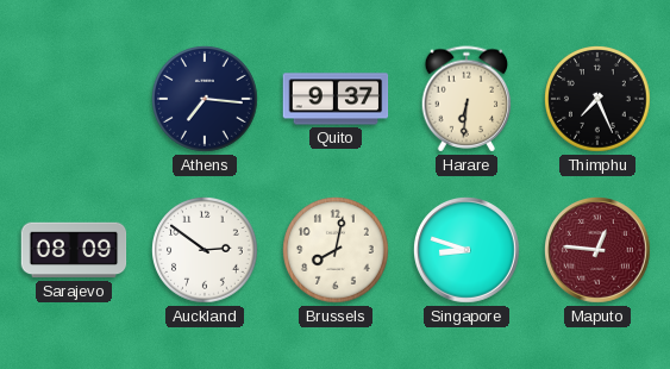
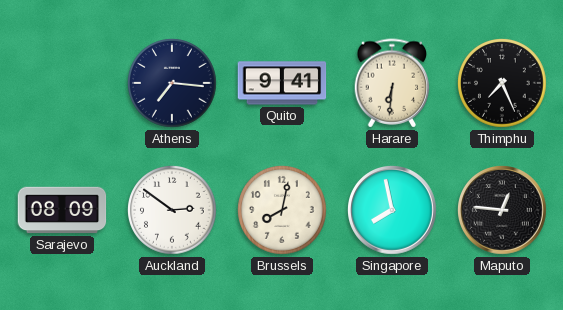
Quito: 9:37 -> 9:41
Singapore: 8:48 -> 7:58
Maputo dial: burgundy -> black
